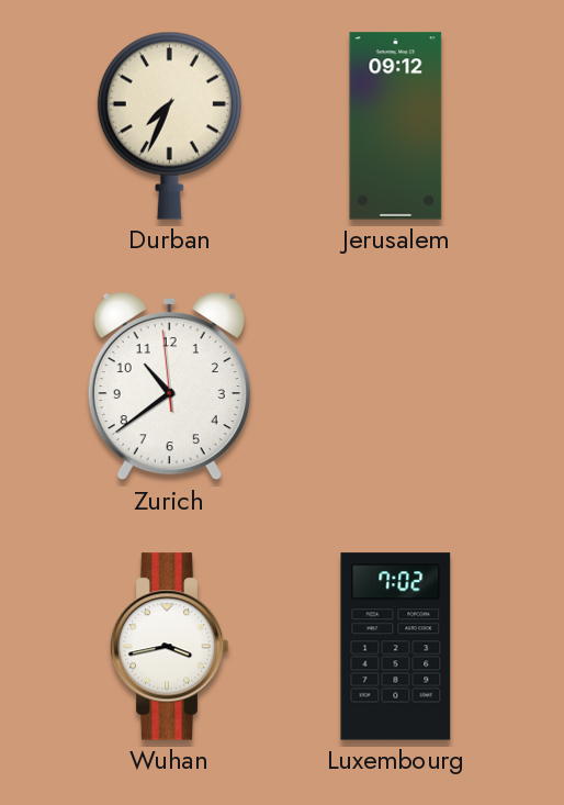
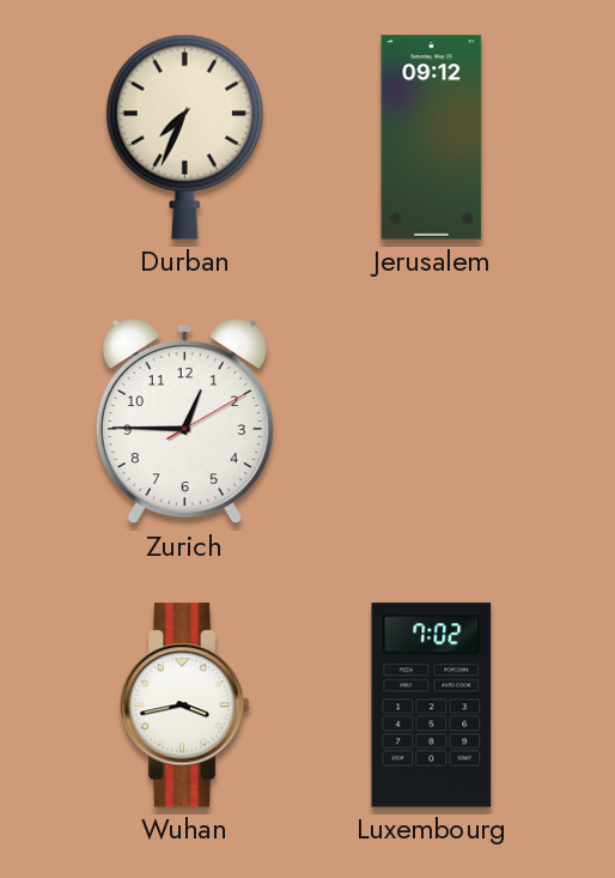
Zurich: 10:38 -> 12:45
